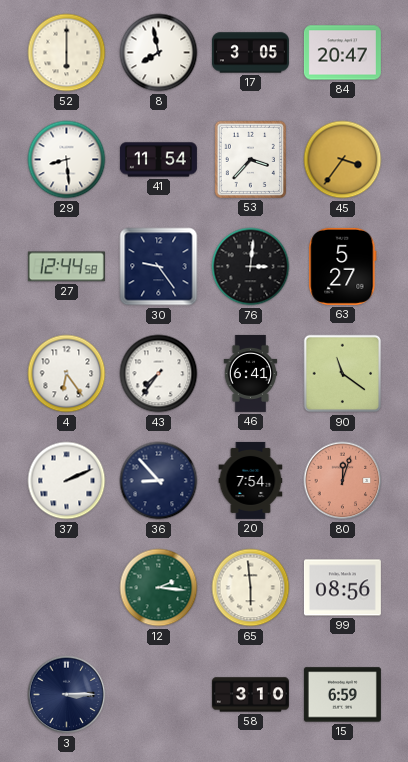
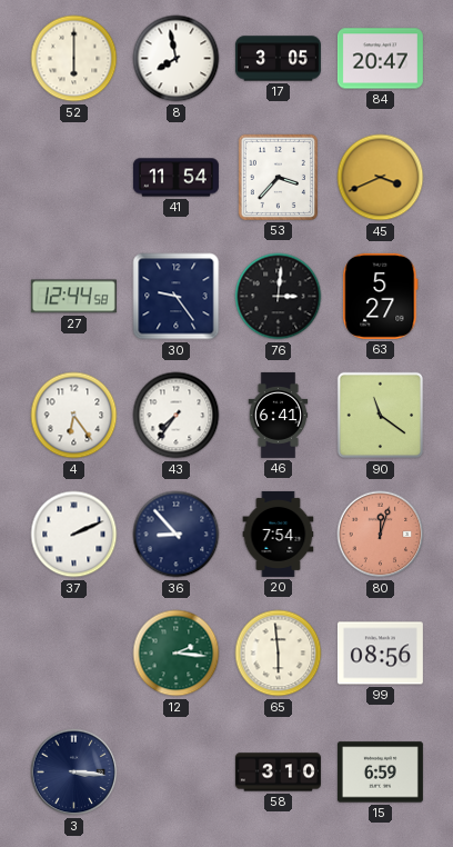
29: 8:29 -> none
45: 3:36 -> 3:41
3: 3:15 -> 3:16
